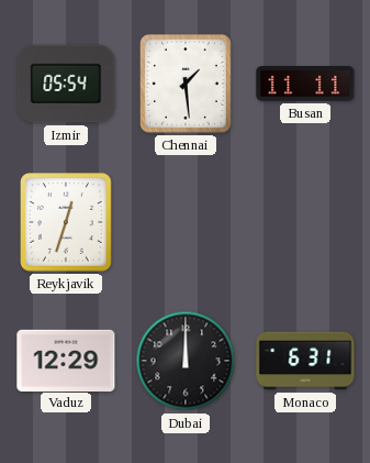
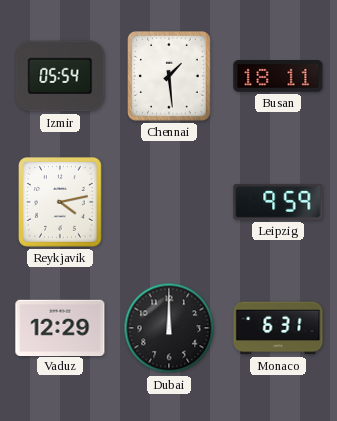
Busan: 11:11 -> 18:11
Reykjavik: 12:33 -> 4:13
Leipzig: none -> 9:59
